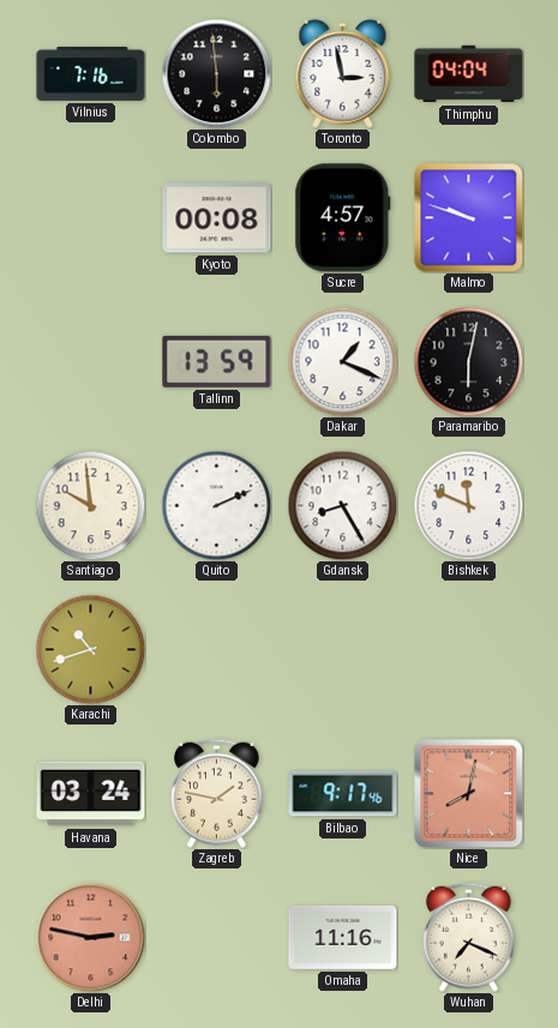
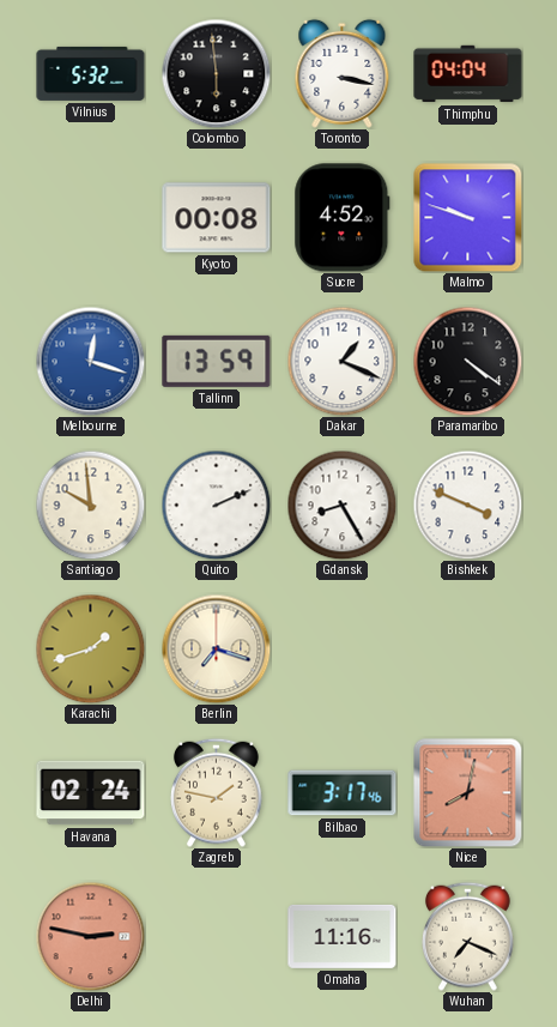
Vilnius: 7:16 -> 5:32
Toronto: 2:58 -> 3:17
Sucre: 4:57 -> 4:52
Melbourne: none -> 12:18
Paramaribo: 6:02 -> 4:21
Bishkek: 11:49 -> 3:49
Karachi: 10:42 -> 1:42
Berlin: none -> 7:18
Havana: 03:24 -> 02:24
Bilbao: 9:17 -> 3:17
